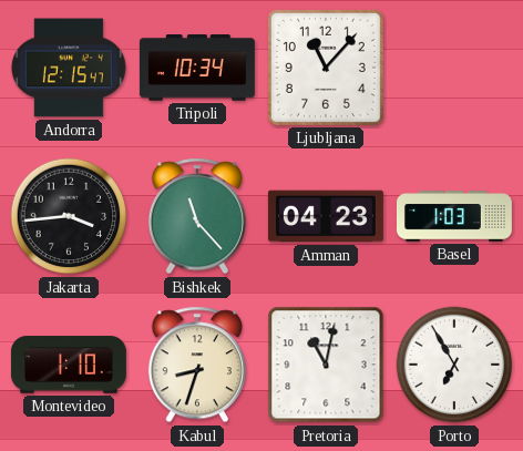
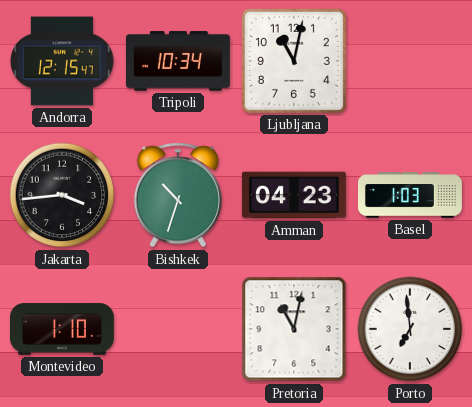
Ljubljana: 11:07 -> 11:02
Bishkek: 11:23 -> 10:33
Kabul: 8:33 -> none
Porto: 6:55 -> 6:59
